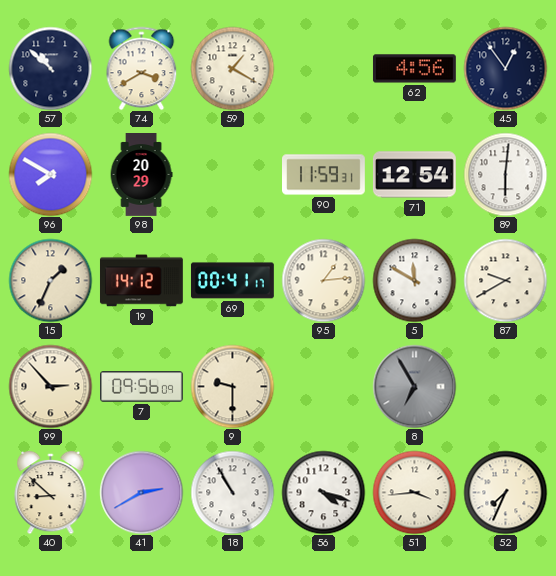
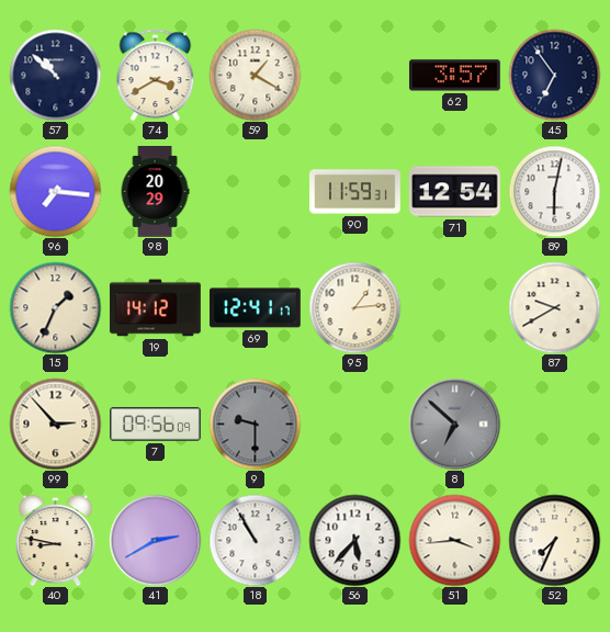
62: 4:56 -> 3:57
45: 12:54 -> 6:54
96: 7:50 -> 7:16
89: 6:01 -> 6:02
69: 00:41 -> 12:41
5: 11:50 -> none
9 dial: cream -> grey
8: 6:55 -> 6:52
40: 8:52 -> 8:47
56: 4:18 -> 5:37
